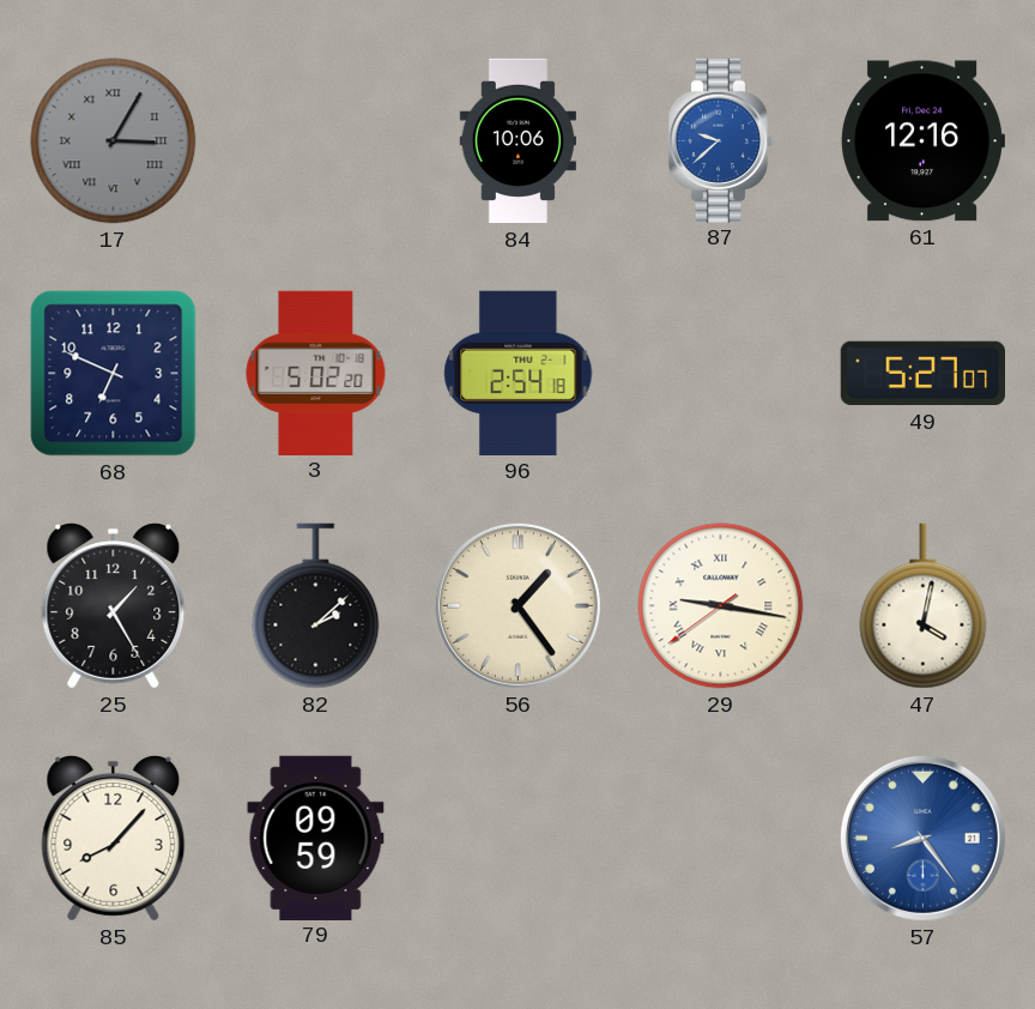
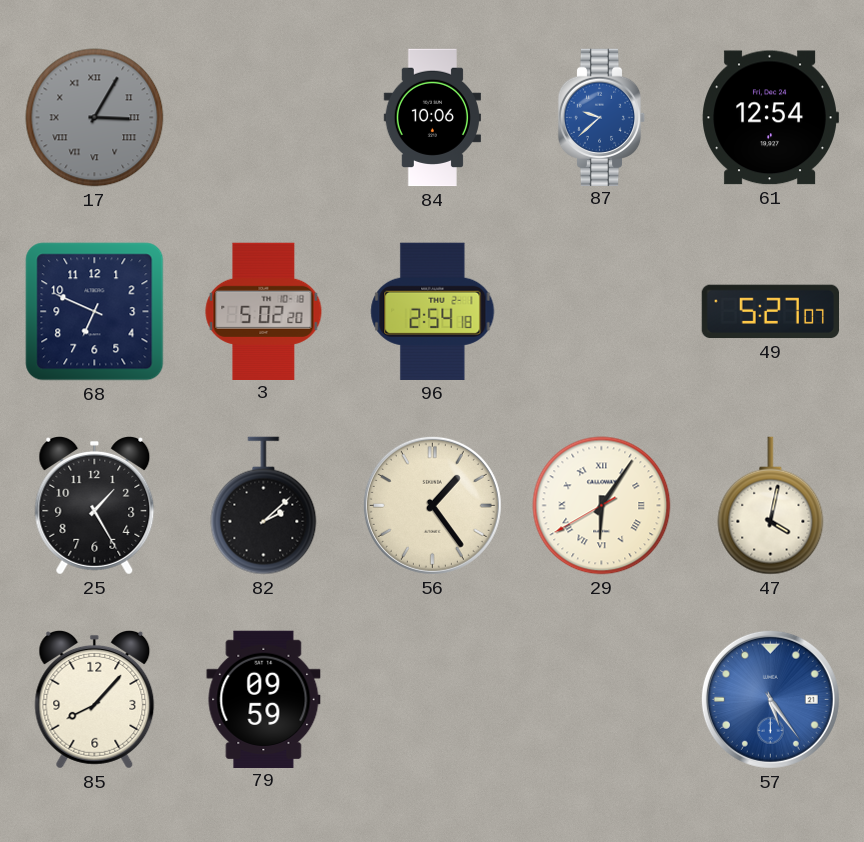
61: 12:16 -> 12:54
29: 9:16 -> 6:05
57: 8:24 -> 5:24
